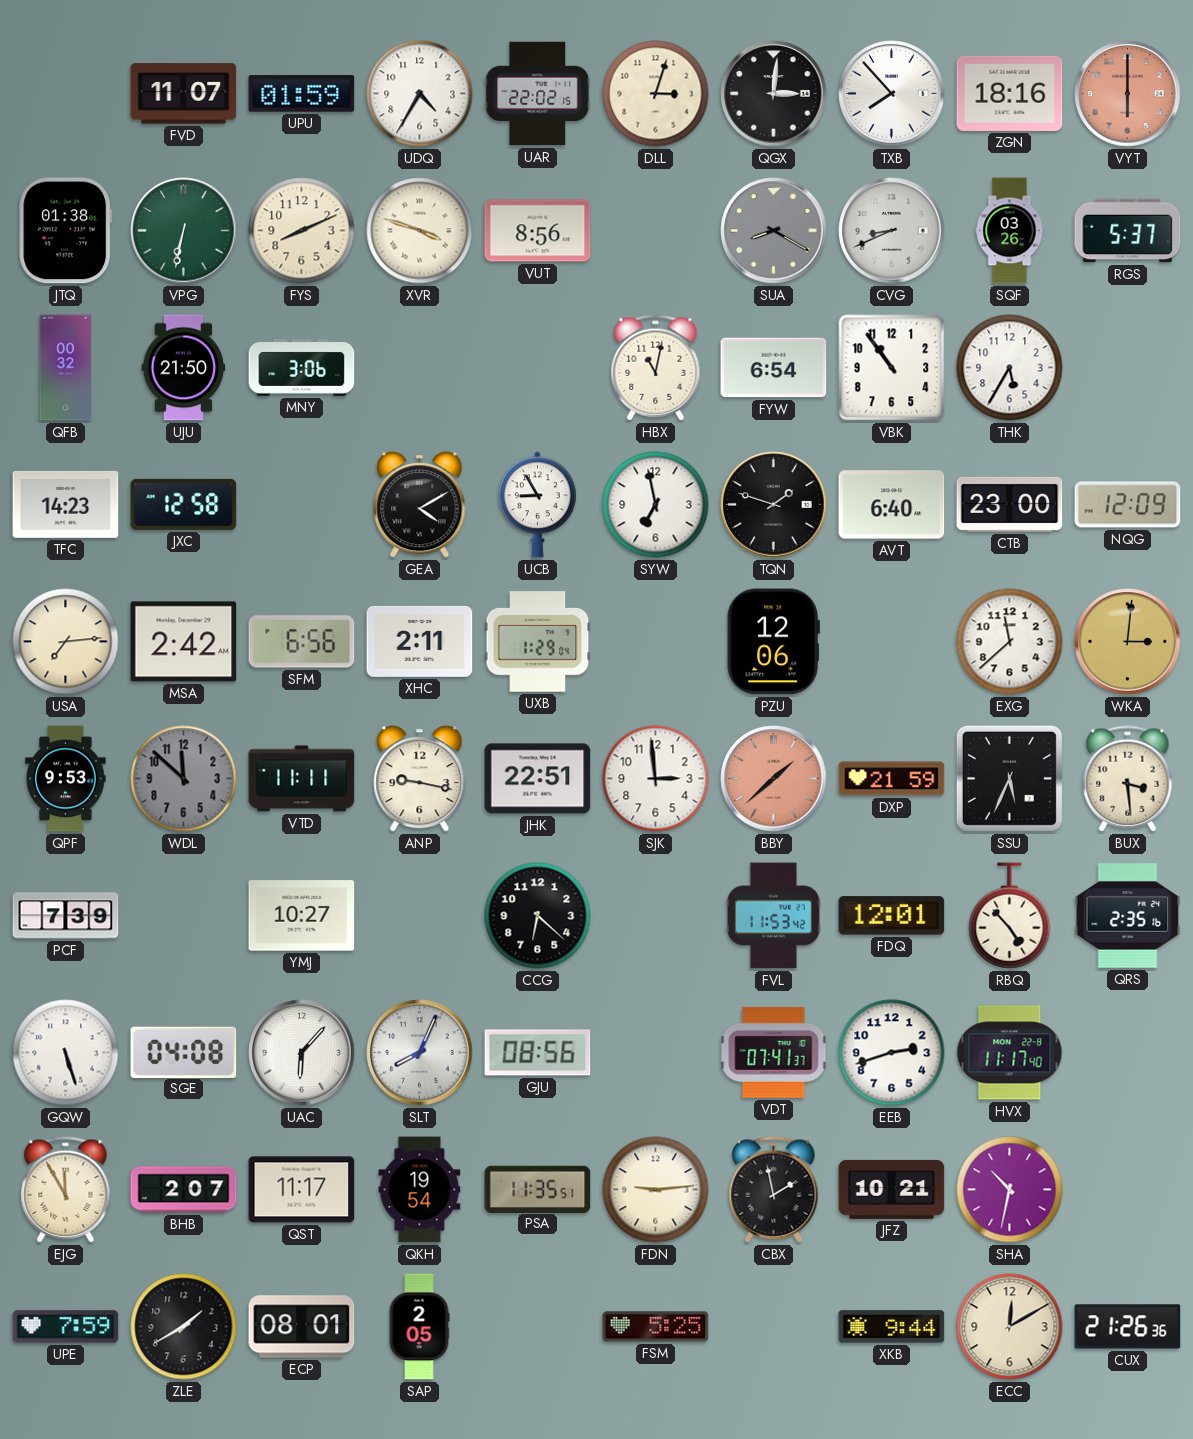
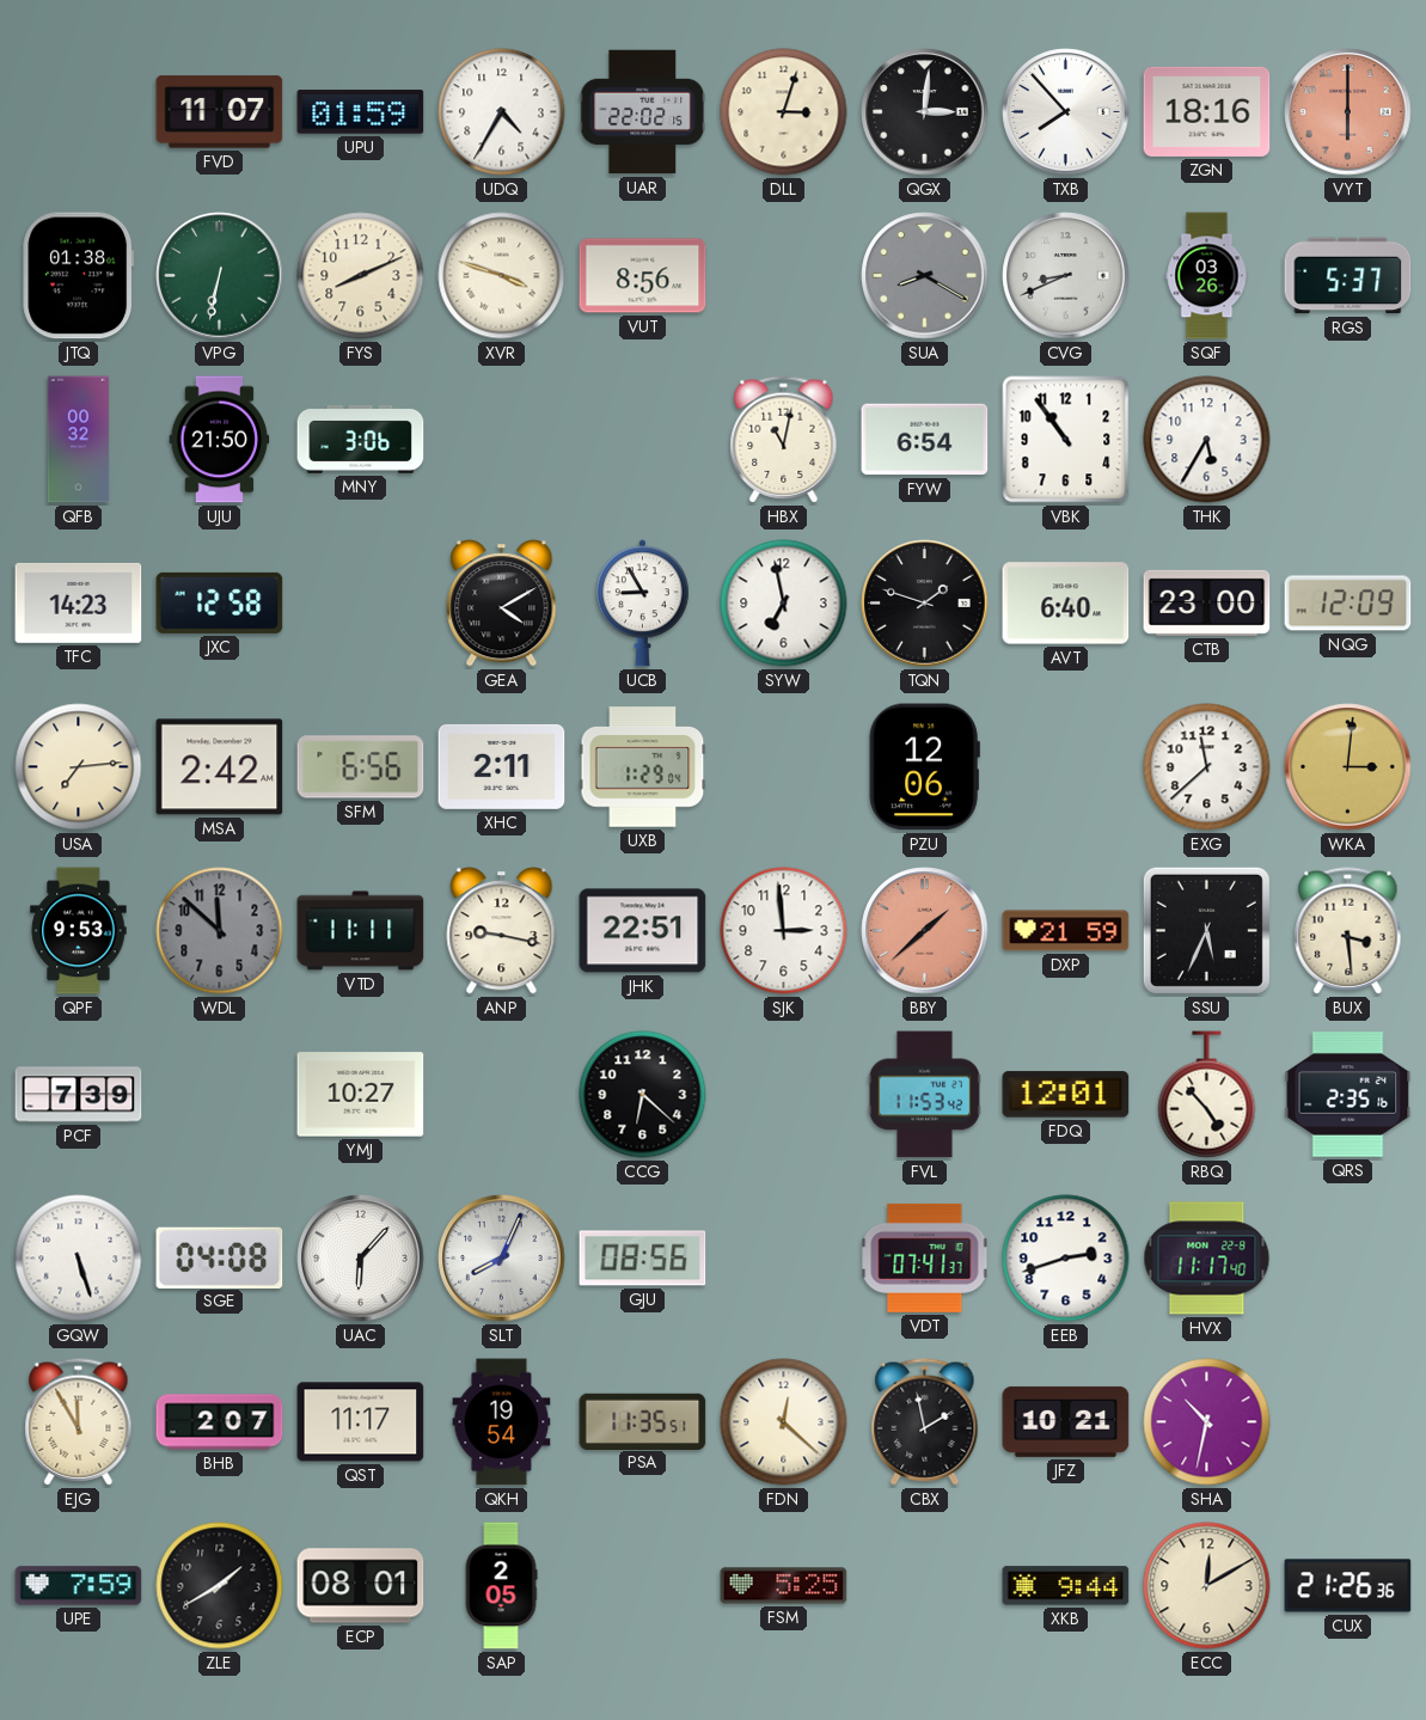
FDN: 9:14 -> 12:22
